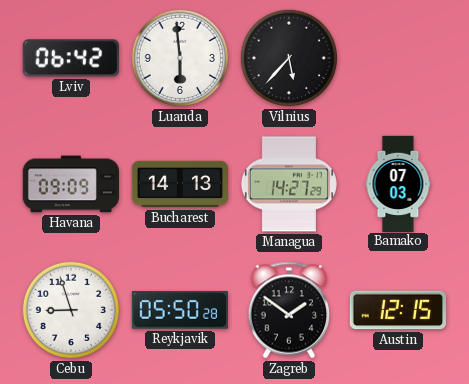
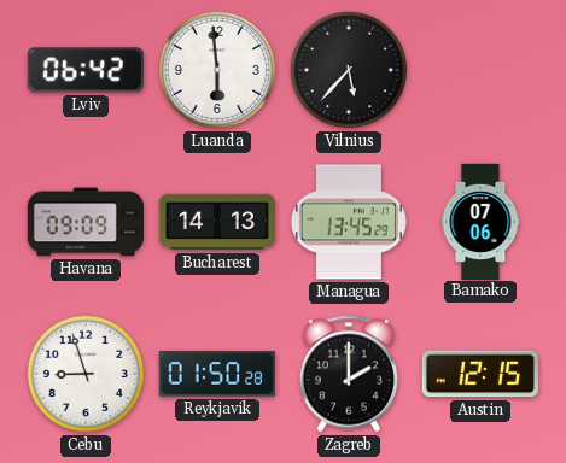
Managua: 14:27 -> 13:45
Bamako: 07:03 -> 07:06
Reykjavik: 05:50 -> 01:50
Zagreb: 1:51 -> 2:00
